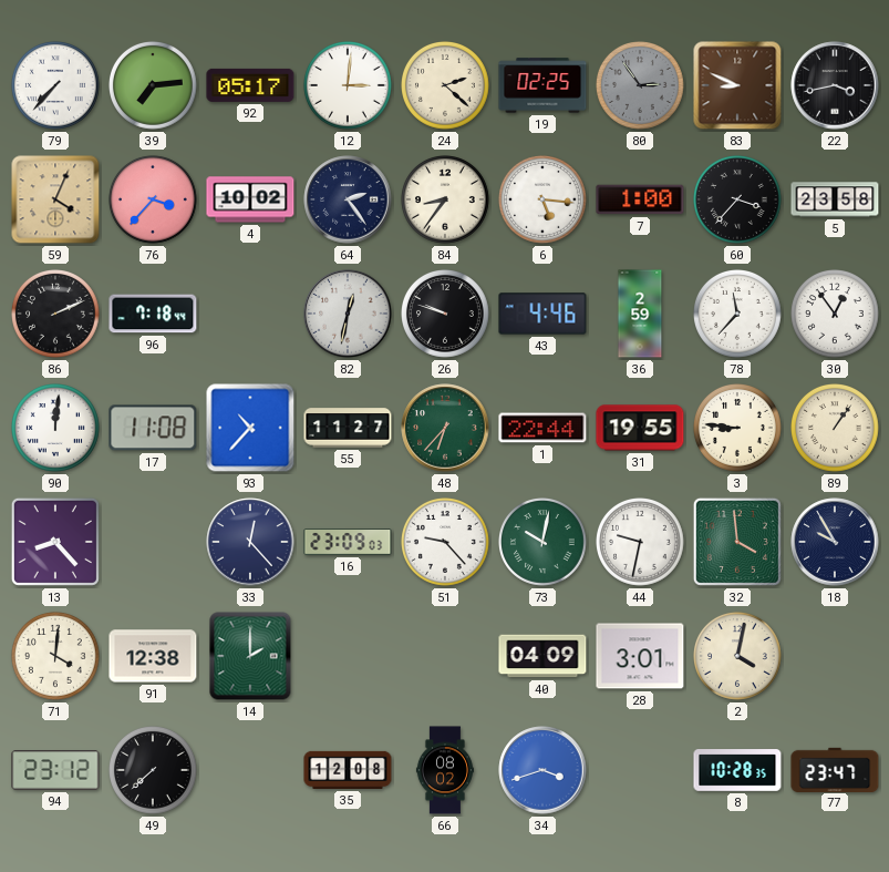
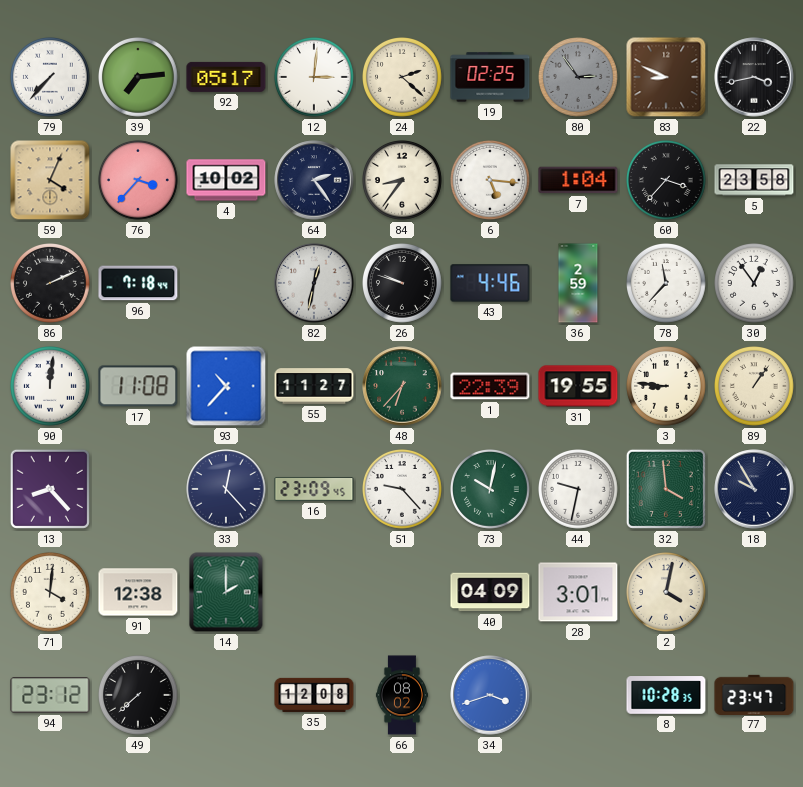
7: 1:00 -> 1:04
1: 22:44 -> 22:39
16: 23:09:03 -> 23:09:45
